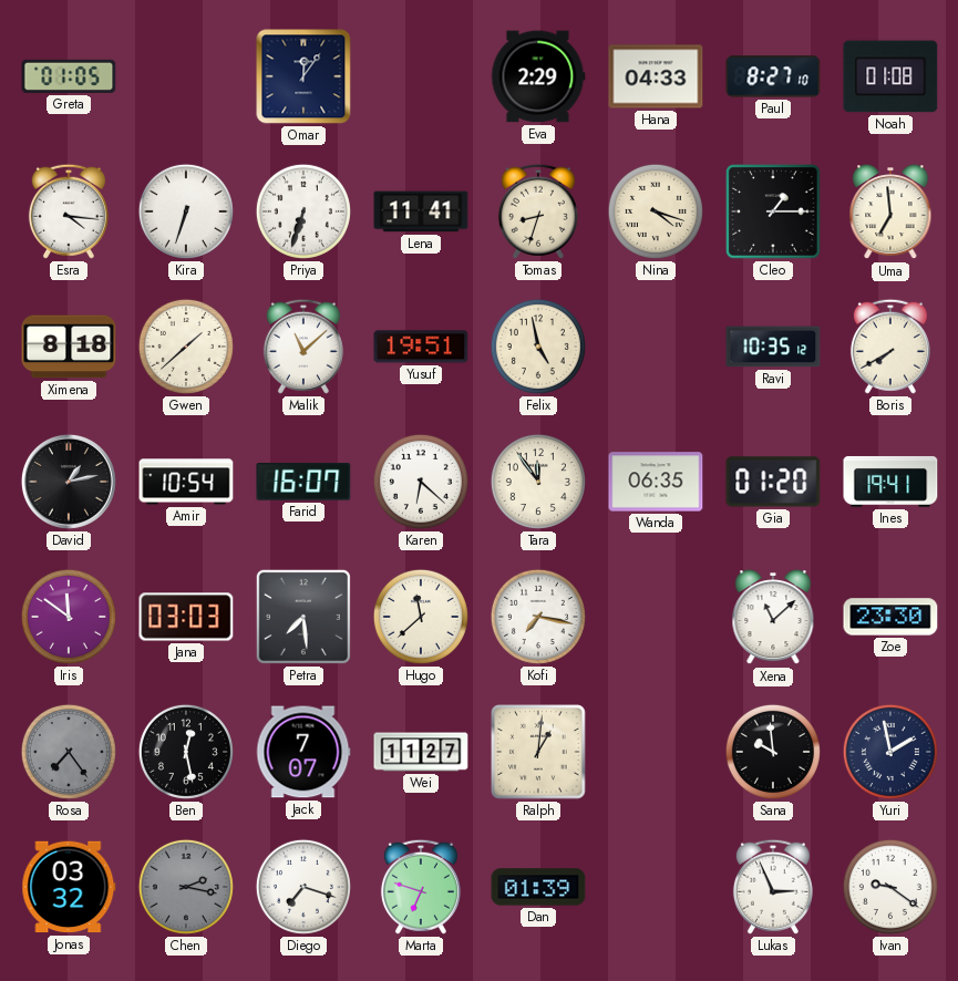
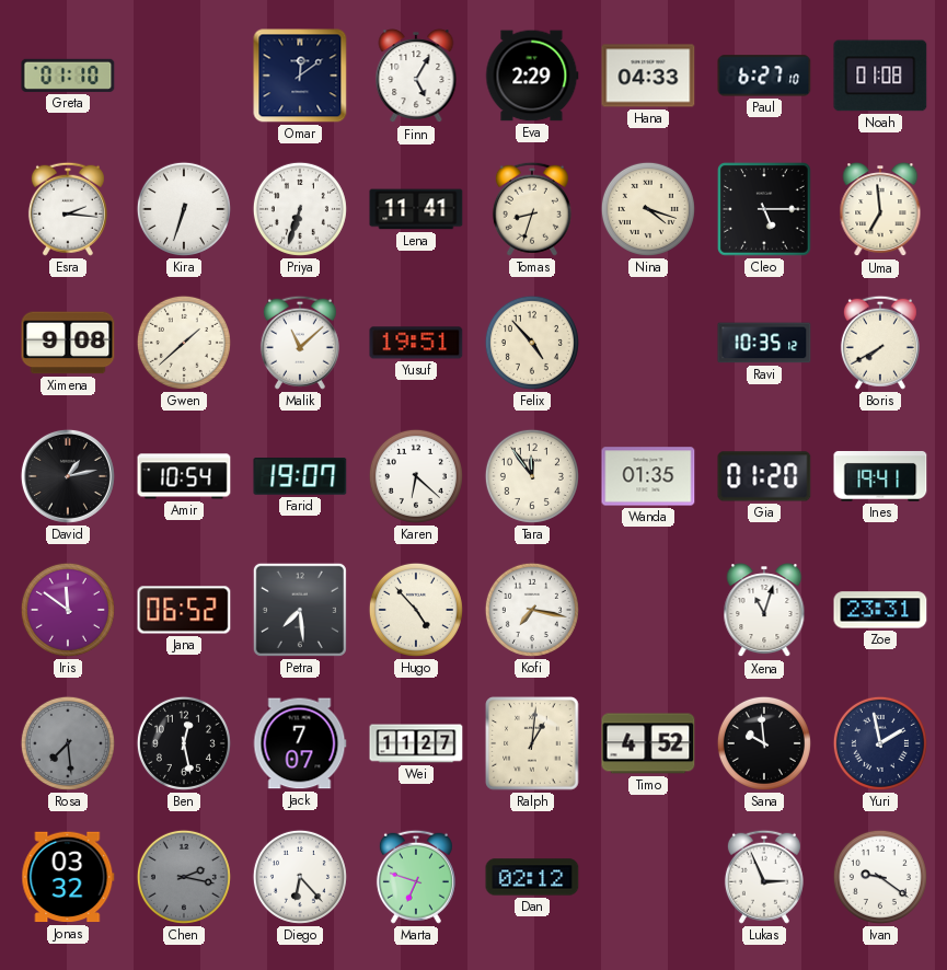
Greta: 01:05 -> 01:10
Omar: 12:06 -> 12:09
Finn: none -> 5:05
Paul: 8:27 -> 6:27
Esra: 4:16 -> 2:16
Cleo: 1:15 -> 5:15
Ximena: 8:18 -> 9:08
Felix: 4:58 -> 4:53
Farid: 16:07 -> 19:07
Wanda: 06:35 -> 01:35
Jana: 03:03 -> 06:52
Hugo: 11:38 -> 4:53
Xena: 11:08 -> 11:03
Zoe: 23:30 -> 23:31
Rosa: 7:24 -> 7:29
Timo: none -> 4:52
Diego: 7:18 -> 6:23
Dan: 01:39 -> 02:12
